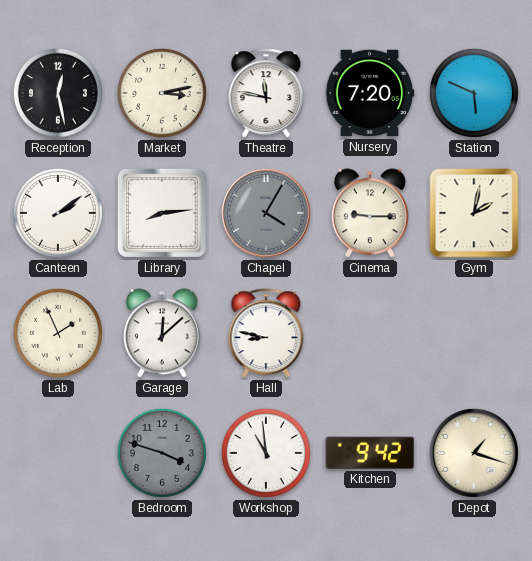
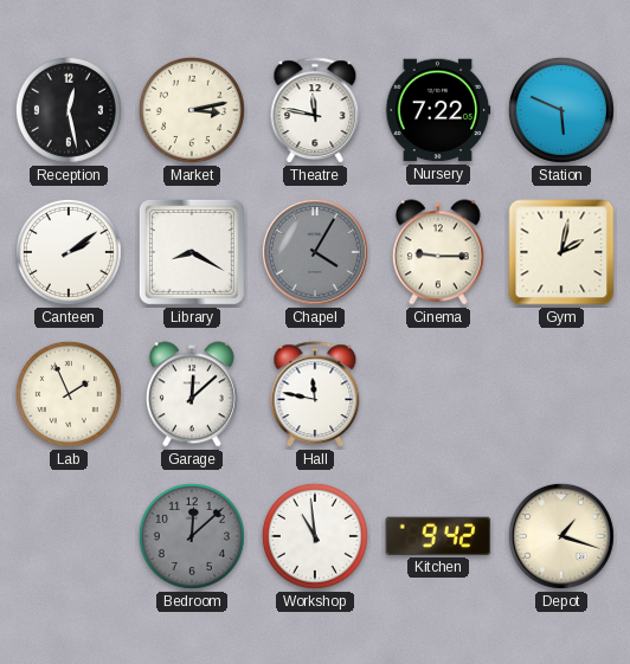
Nursery: 7:20 -> 7:22
Library: 8:14 -> 8:20
Hall: 8:47 -> 11:47
Bedroom: 3:48 -> 12:08
